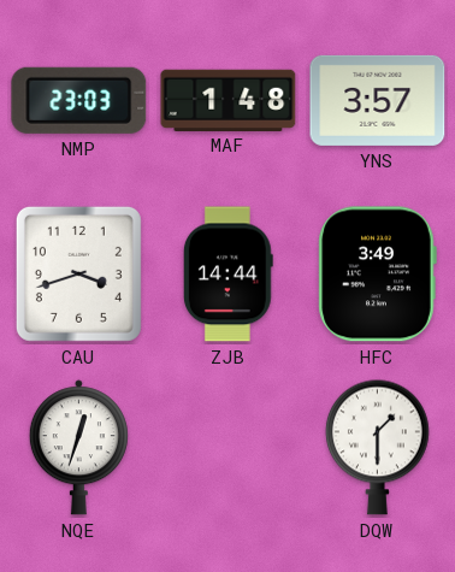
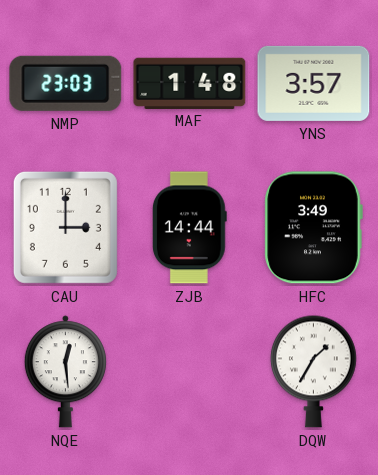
CAU: 3:42 -> 3:00
NQE: 12:33 -> 12:29
DQW: 1:30 -> 1:35
